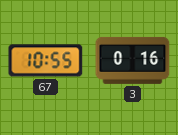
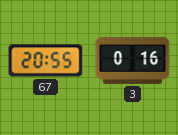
67: 10:55 -> 20:55
